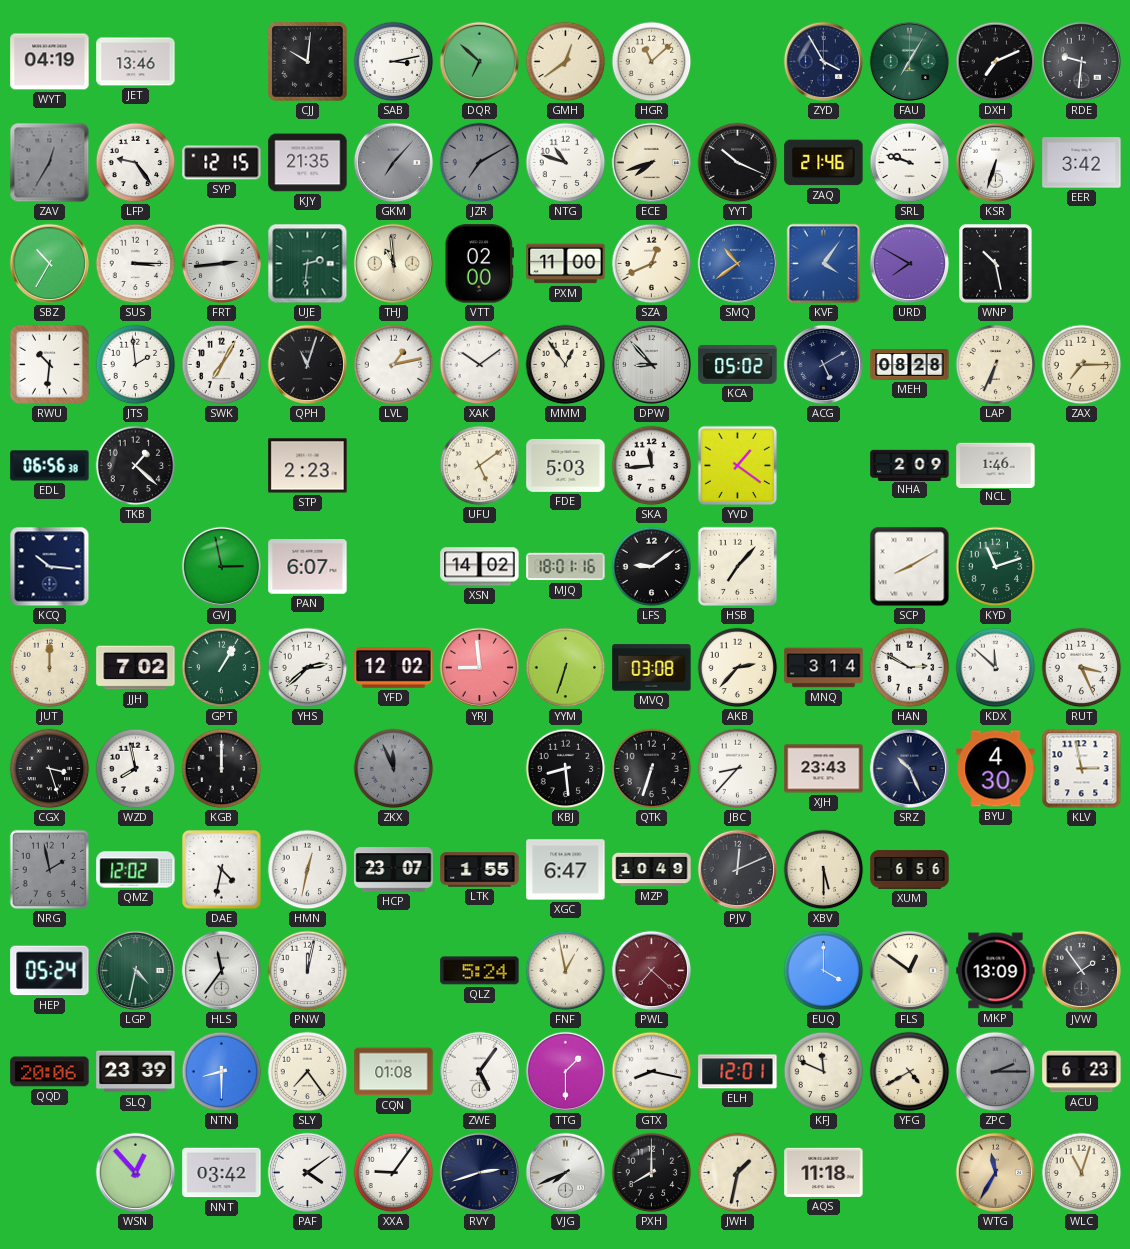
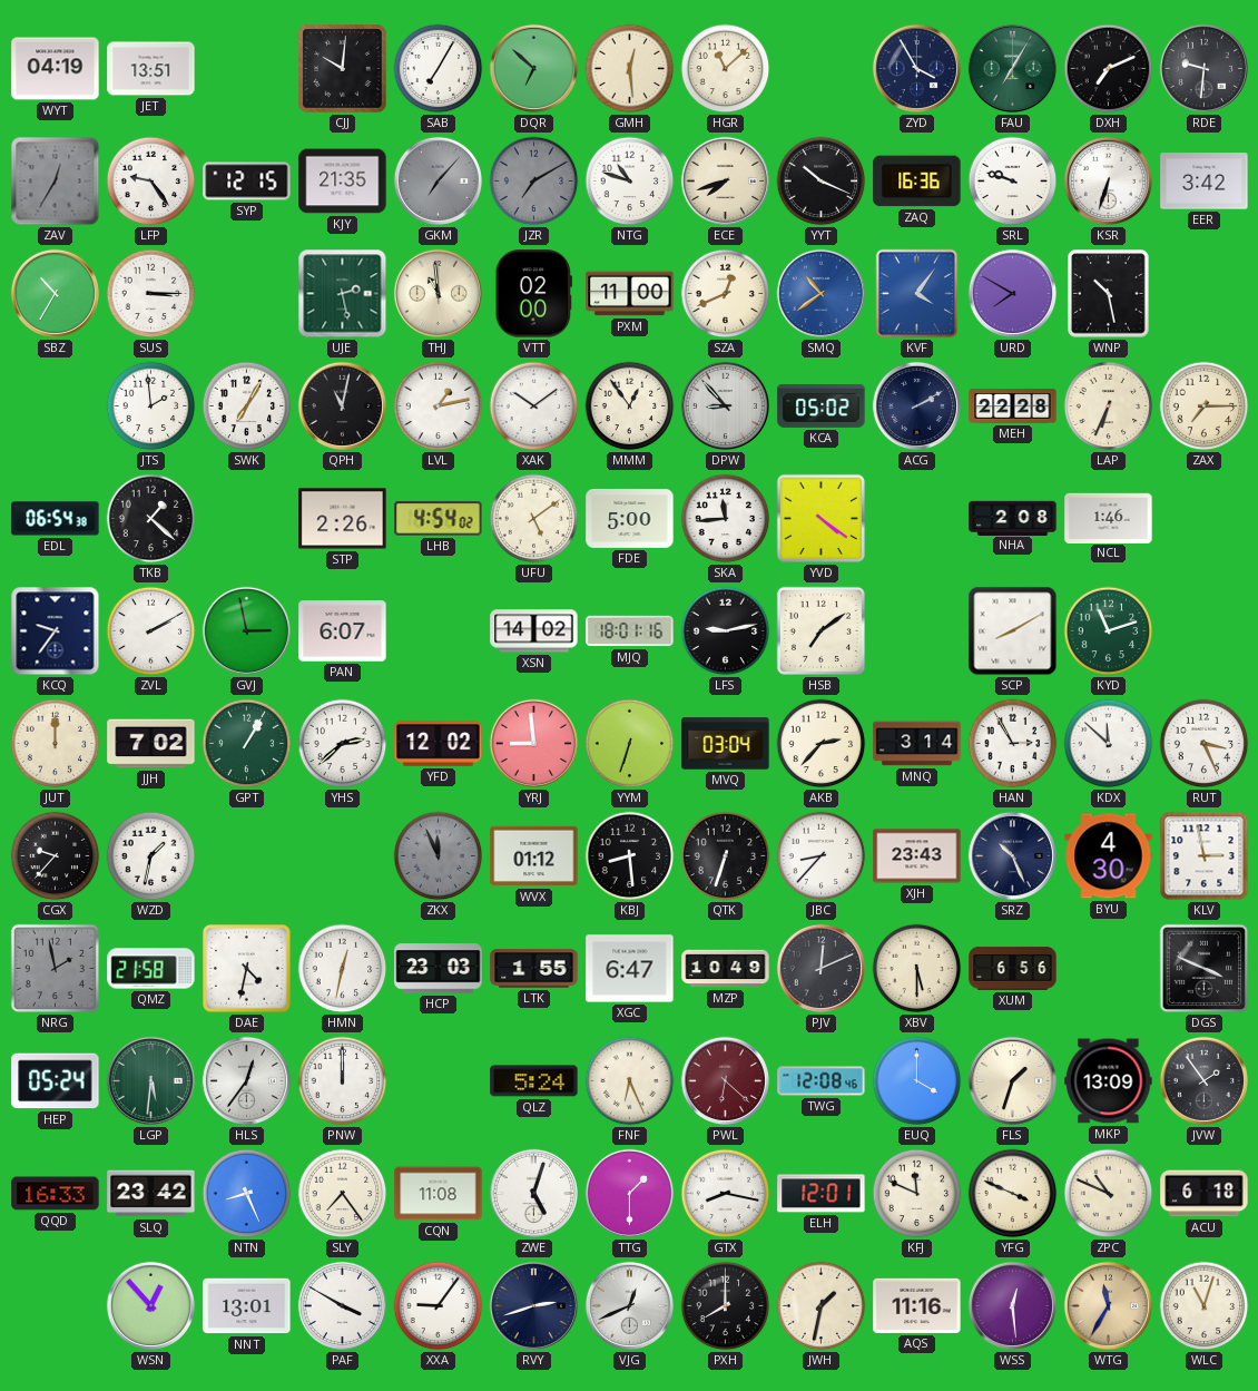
JET: 13:46 -> 13:51
SAB: 3:13 -> 7:05
GMH: 12:39 -> 12:29
ZAQ: 21:46 -> 16:36
FRT: 2:44 -> none
UJE: 2:31 -> 2:28
RWU: 10:31 -> none
QPH: 11:03 -> 11:02
ACG: 5:10 -> 2:10
MEH: 08:28 -> 22:28
EDL: 06:56 -> 06:54
STP: 2:23 -> 2:26
LHB: none -> 4:54
FDE: 5:03 -> 5:00
YVD: 1:21 -> 4:21
NHA: 2:09 -> 2:08
KCQ: 10:16 -> 9:36
ZVL: none -> 2:10
LFS: 9:09 -> 9:13
HSB: 7:07 -> 7:09
MVQ: 03:08 -> 03:04
HAN: 2:50 -> 2:55
CGX: 3:27 -> 9:37
WZD: 7:58 -> 1:32
KGB: 12:00 -> none
WVX: none -> 01:12
QMZ: 12:02 -> 21:58
HCP: 23:07 -> 23:03
DGS: none -> 3:49
LGP: 4:32 -> 5:31
HLS: 11:36 -> 12:36
PNW: 12:02 -> 12:00
FNF: 12:58 -> 6:26
PWL: 7:22 -> 6:22
TWG: none -> 12:08
FLS: 12:51 -> 1:33
QQD: 20:06 -> 16:33
SLQ: 23:39 -> 23:42
NTN: 8:30 -> 8:26
CQN: 01:08 -> 11:08
ZWE: 5:06 -> 5:03
YFG: 4:40 -> 3:49
ZPC: 2:15 -> 10:49
ZPC dial: grey -> cream
ACU: 6:23 -> 6:18
NNT: 03:42 -> 13:01
PAF: 4:09 -> 3:50
VJG: 7:41 -> 12:41
AQS: 11:18 -> 11:16
WSS: none -> 12:29
